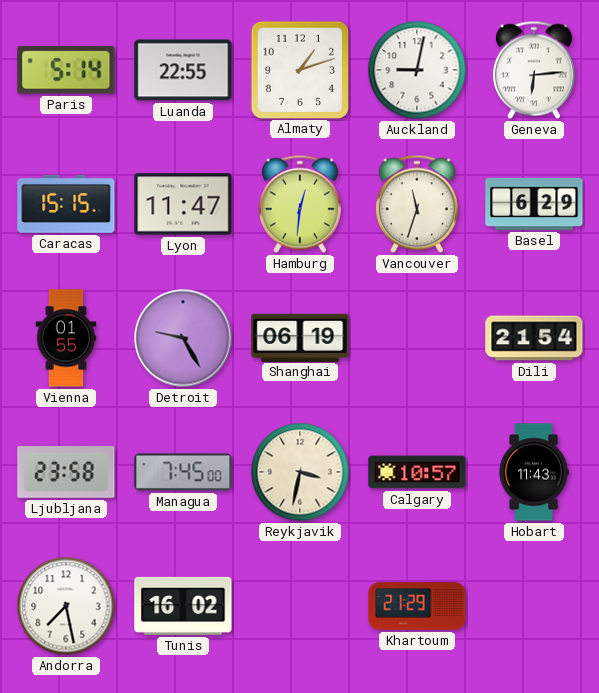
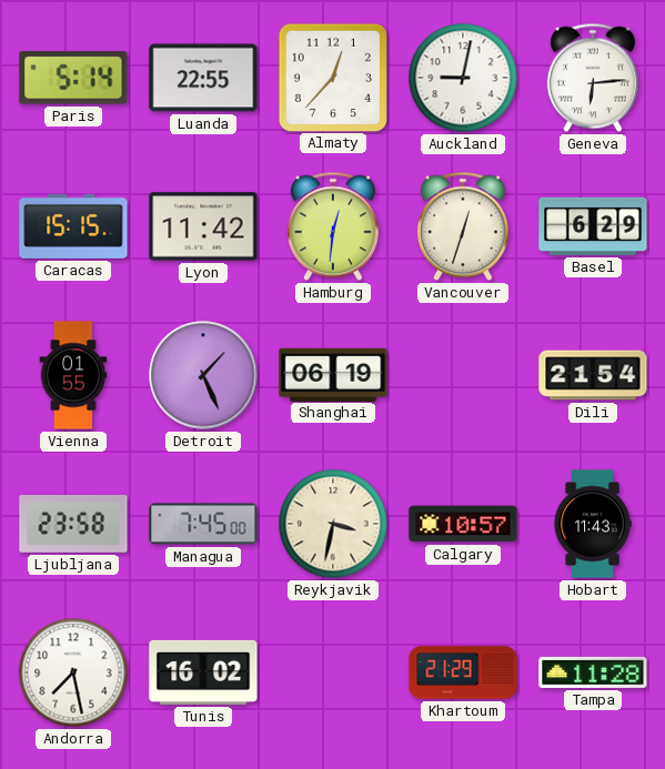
Almaty: 1:12 -> 12:37
Lyon: 11:47 -> 11:42
Vancouver: 11:33 -> 12:33
Detroit: 9:25 -> 1:26
Tampa: none -> 11:28
